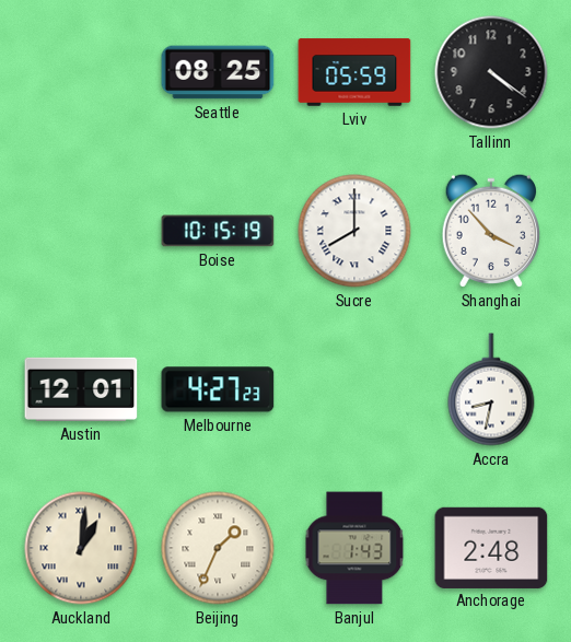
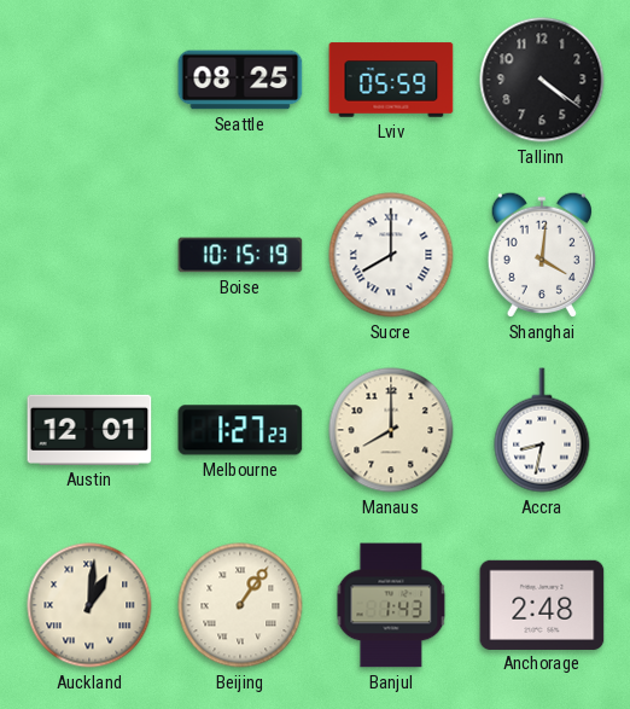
Shanghai: 3:53 -> 4:01
Melbourne: 4:27 -> 1:27
Manaus: none -> 8:00
Beijing: 1:34 -> 1:06
